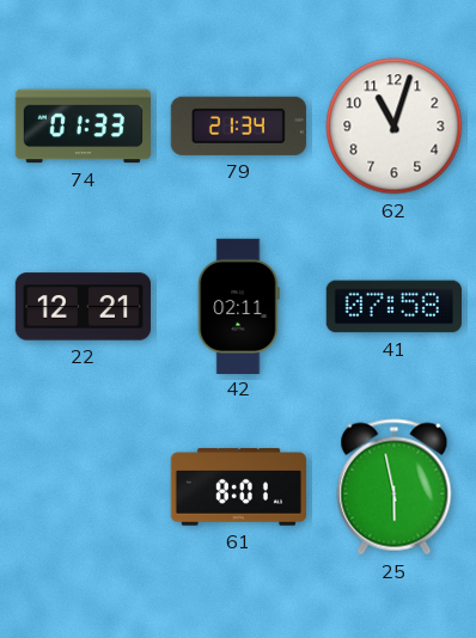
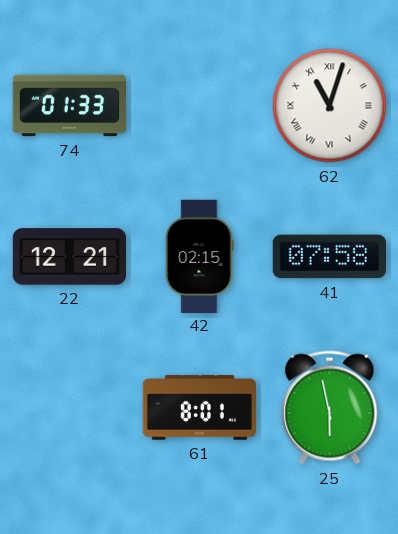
79: 21:34 -> none
62 numerals: Arabic -> Roman
42: 02:11 -> 02:15
